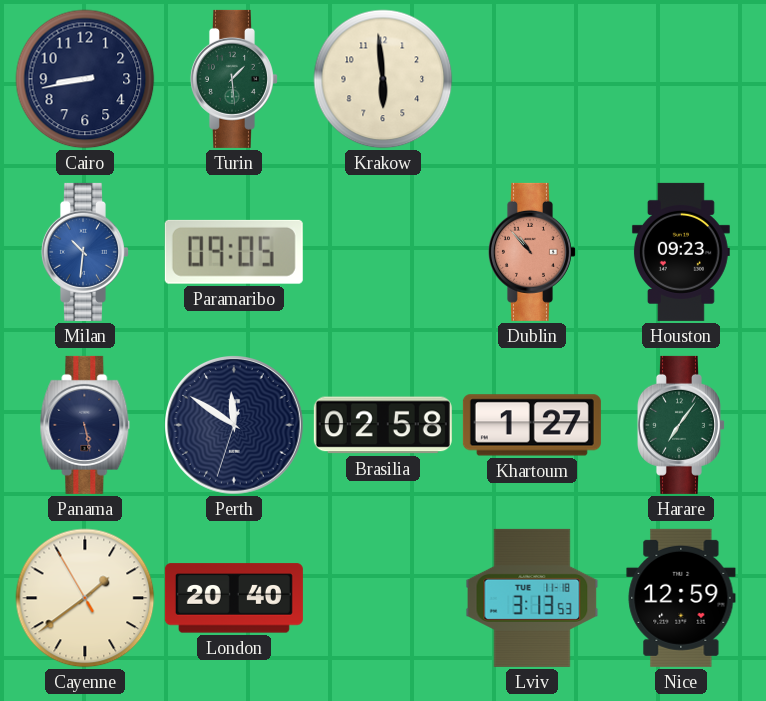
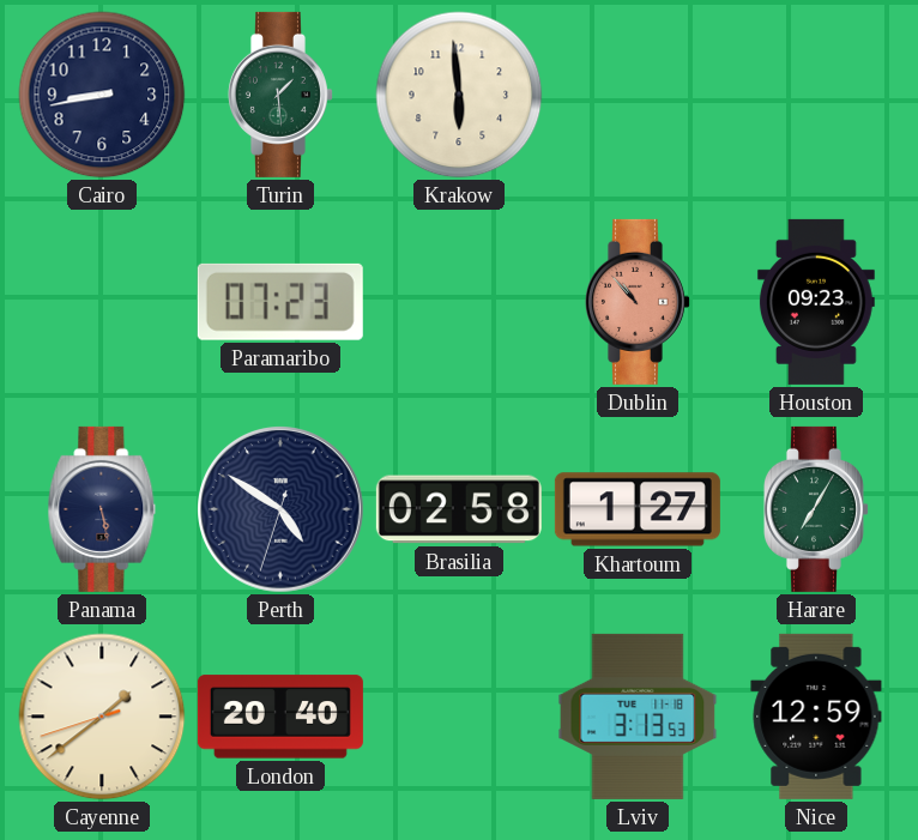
Milan: 10:31 -> none
Paramaribo: 09:05 -> 07:23
Perth: 11:50 -> 4:50
Harare: 7:06 -> 7:05
Cayenne: 1:38:55 -> 1:38:42
